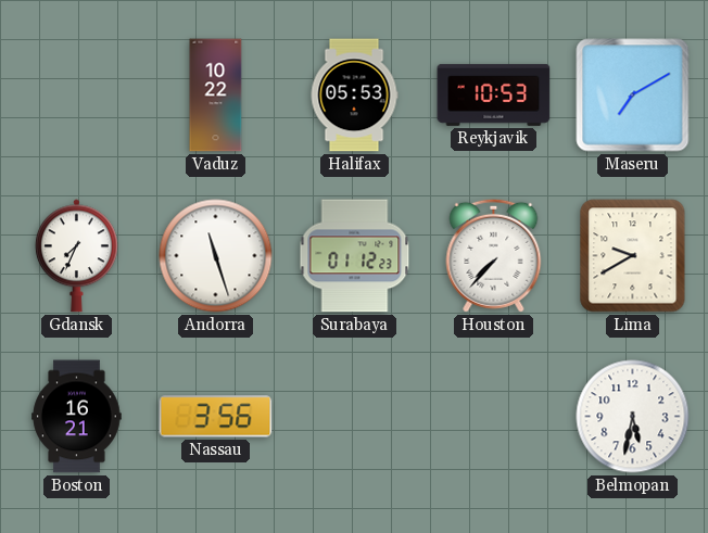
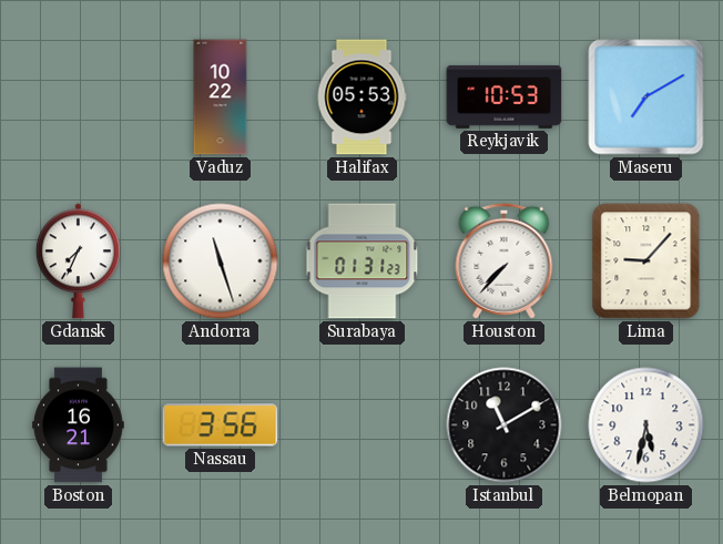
Surabaya: 01:12 -> 01:31
Lima: 9:40 -> 9:07
Istanbul: none -> 11:10
